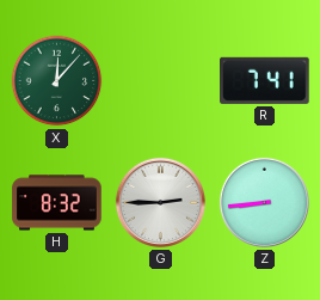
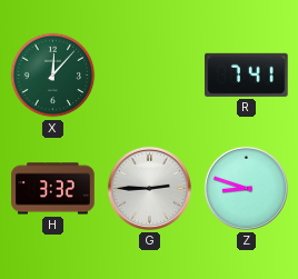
H: 8:32 -> 3:32
Z: 8:44 -> 8:48
